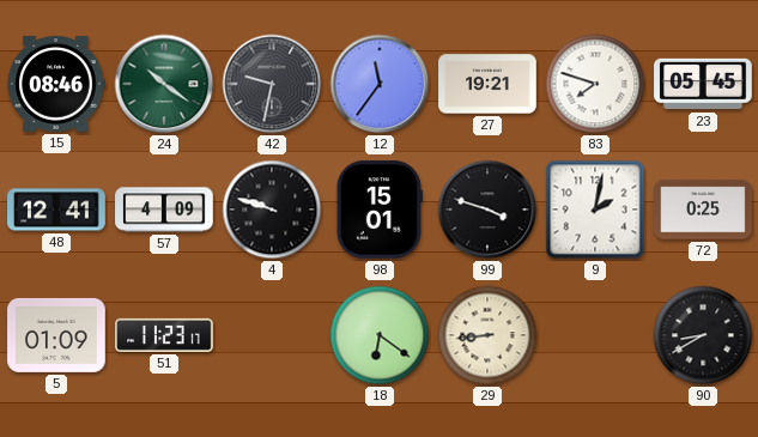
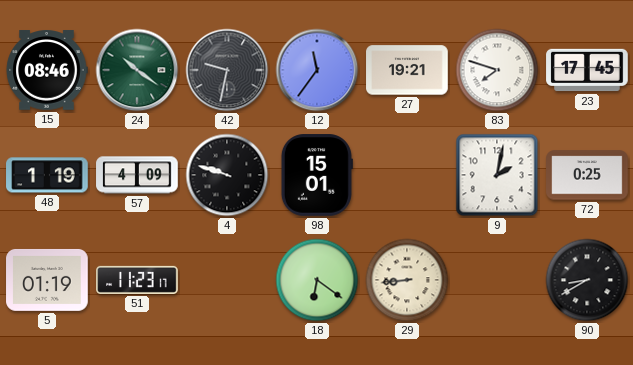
23: 05:45 -> 17:45
48: 12:41 -> 1:19
99: 3:48 -> none
5: 01:09 -> 01:19
